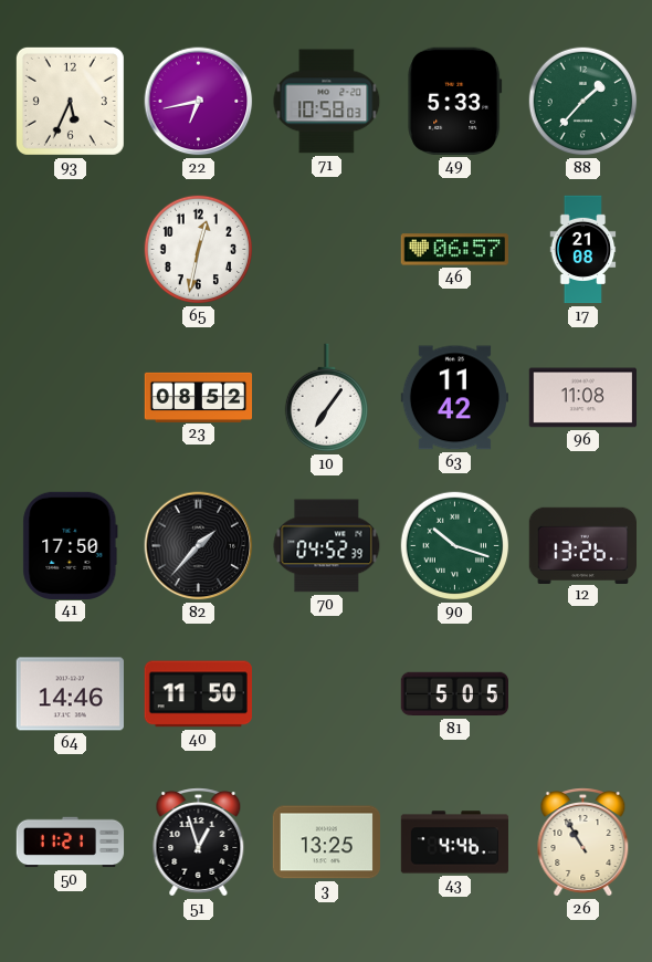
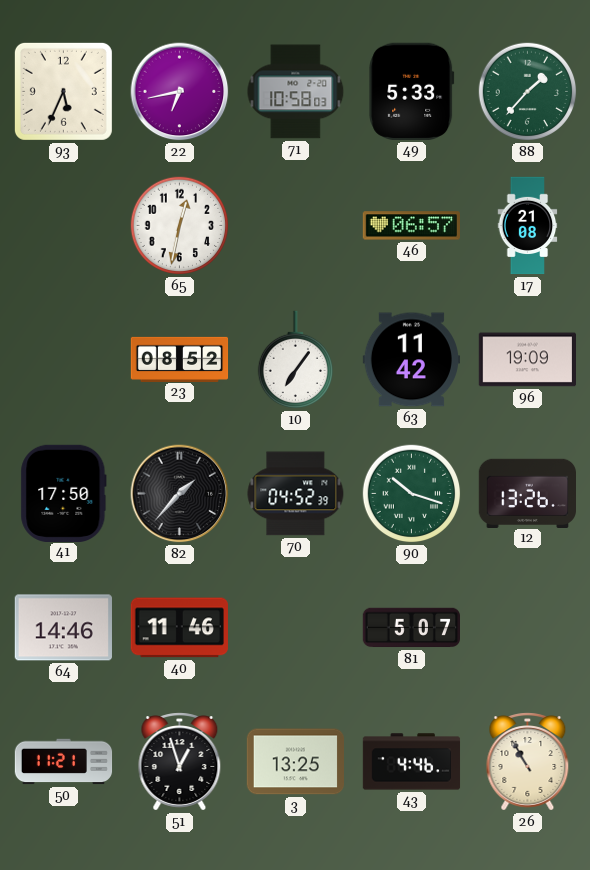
96: 11:08 -> 19:09
40: 11:50 -> 11:46
81: 5:05 -> 5:07
